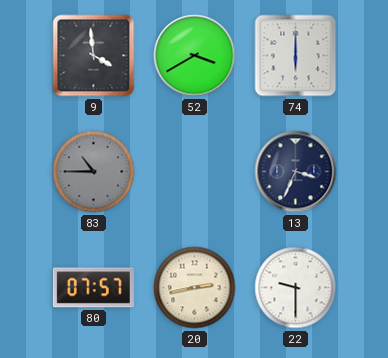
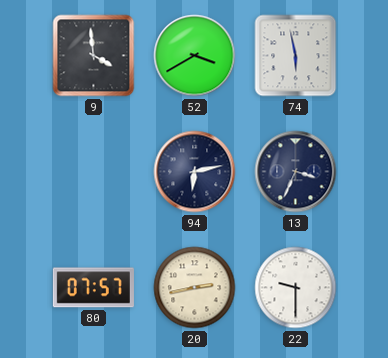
74: 6:00 -> 5:58
83: 10:45 -> none
94: none -> 6:13
